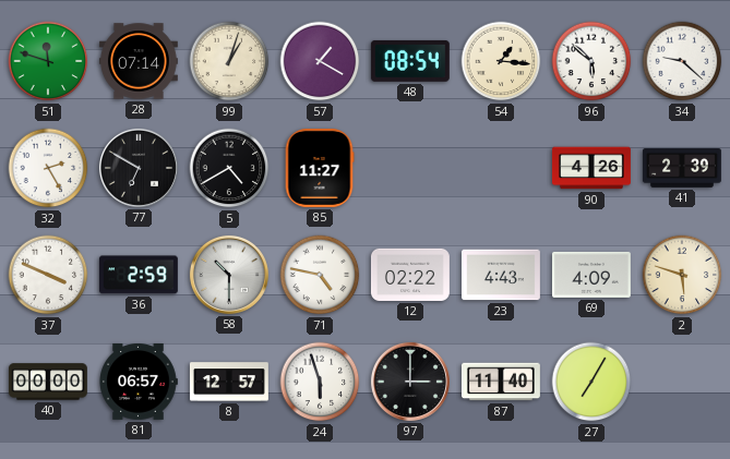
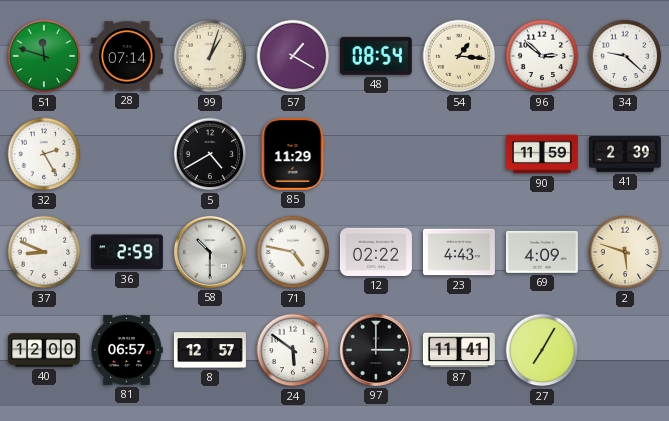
96: 5:52 -> 2:52
77: 6:50 -> none
85: 11:27 -> 11:29
90: 4:26 -> 11:59
37: 3:49 -> 8:49
40: 00:00 -> 12:00
24: 5:57 -> 5:51
87: 11:40 -> 11:41
